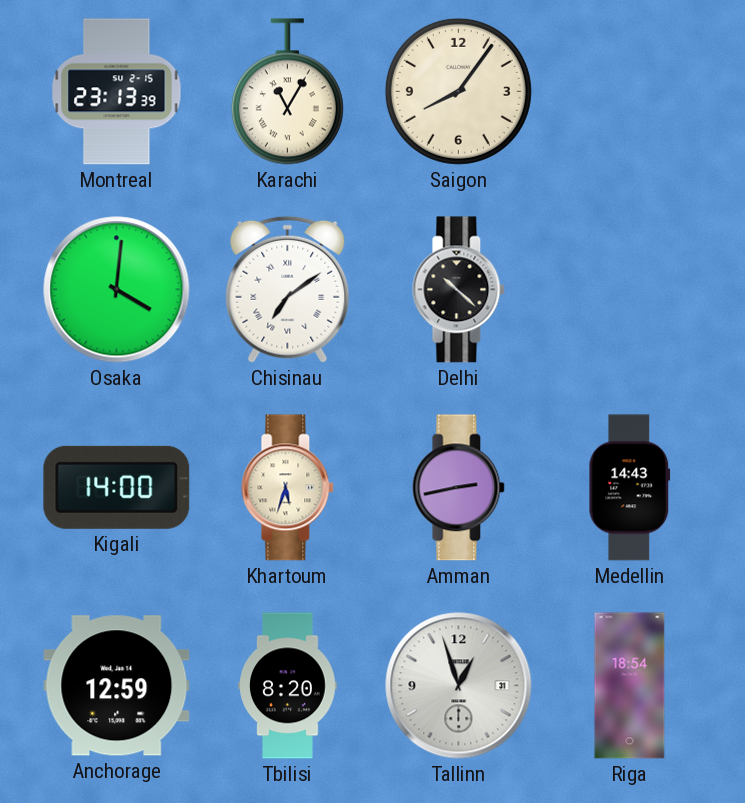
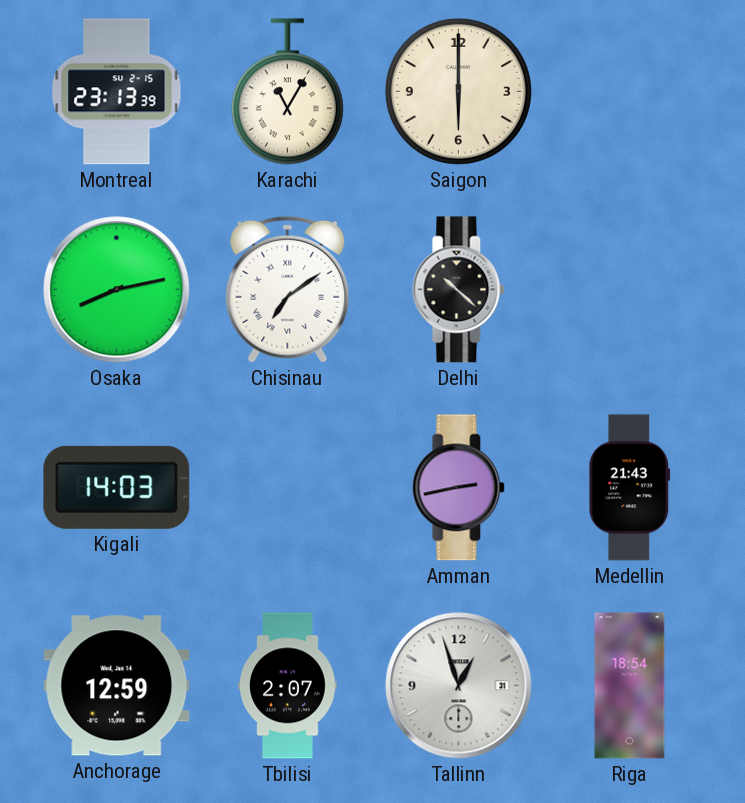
Saigon: 8:06 -> 6:00
Osaka: 4:01 -> 8:13
Kigali: 14:00 -> 14:03
Khartoum: 5:33 -> none
Medellin: 14:43 -> 21:43
Tbilisi: 8:20 -> 2:07
